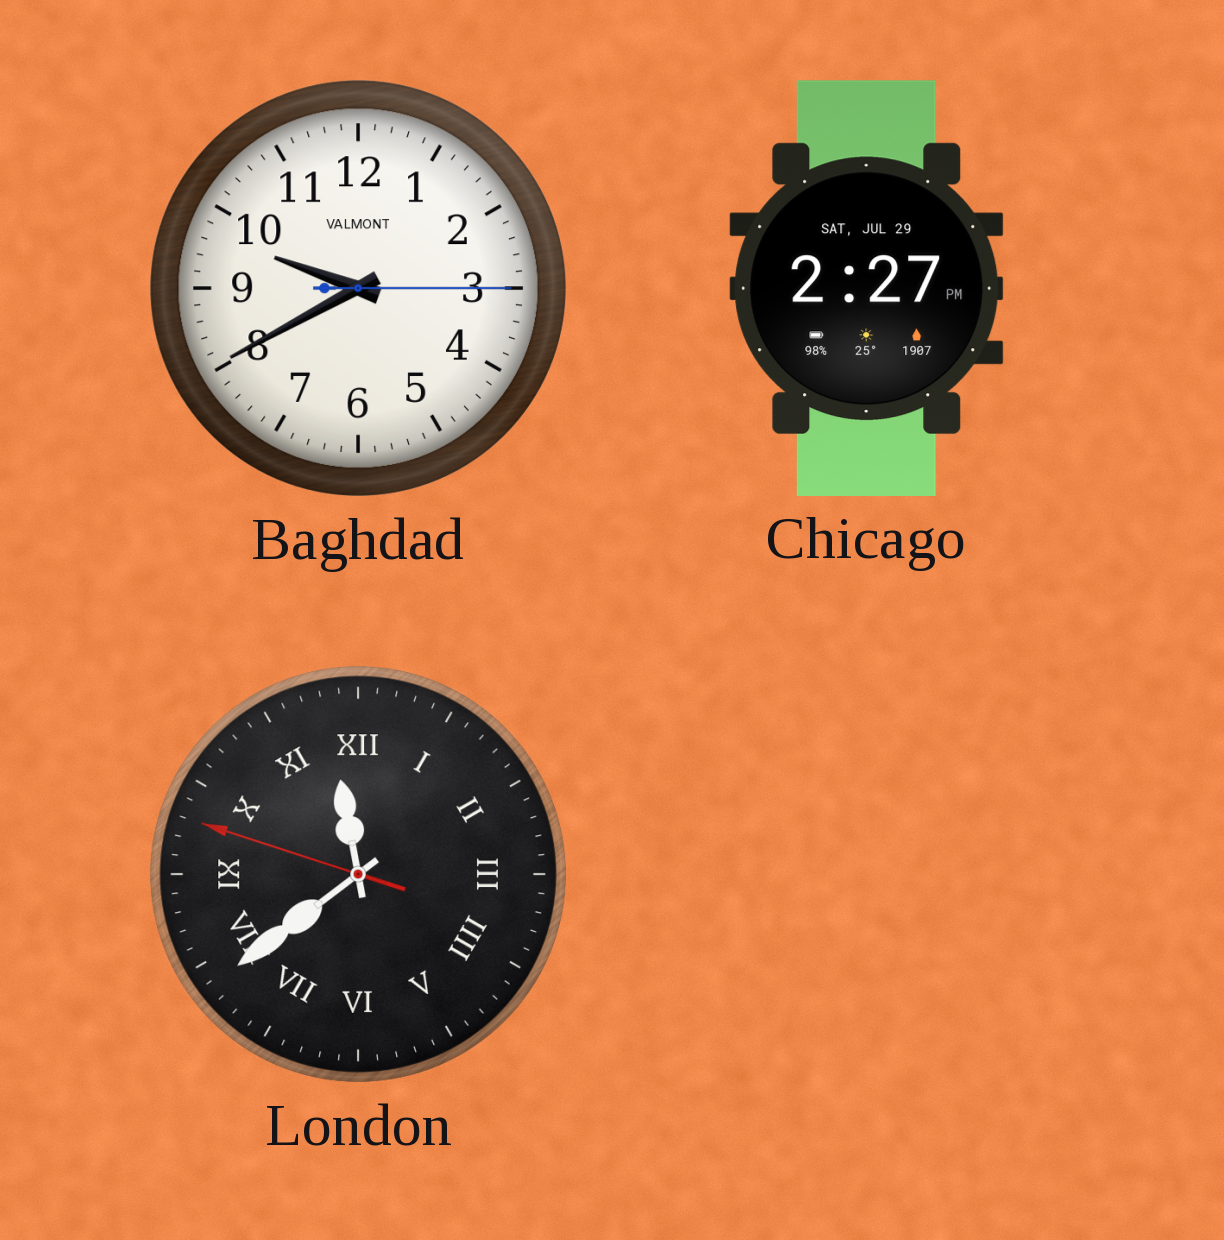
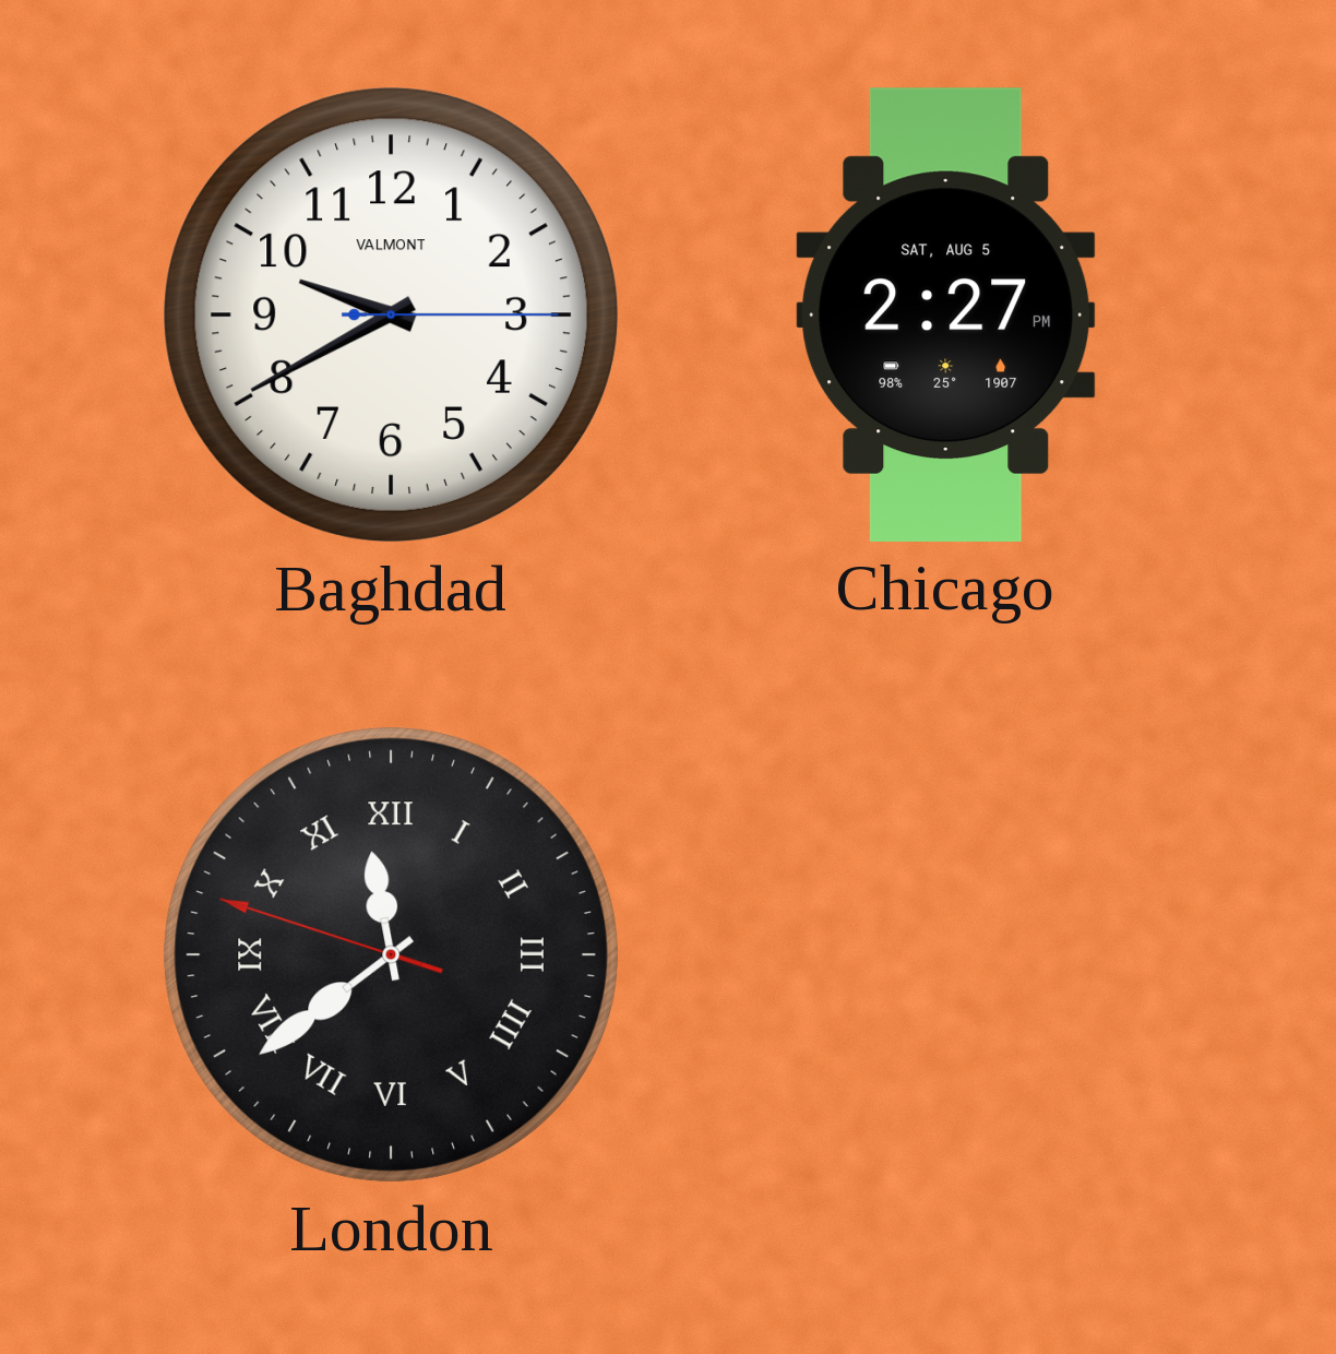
Chicago date: SAT, JUL 29 -> SAT, AUG 5
